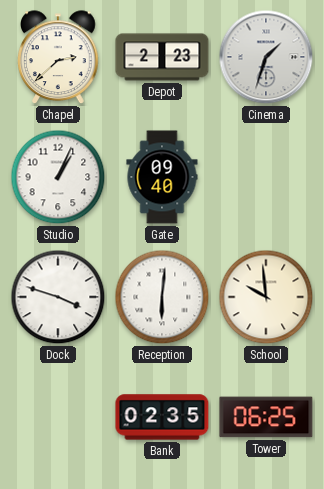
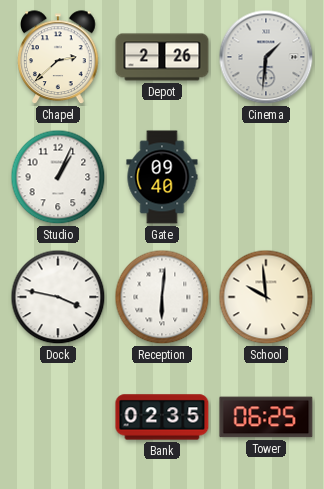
Depot: 2:23 -> 2:26
Cinema: 1:33 -> 1:31
Dock: 3:48 -> 3:47
